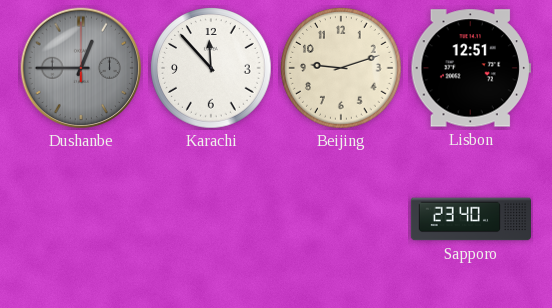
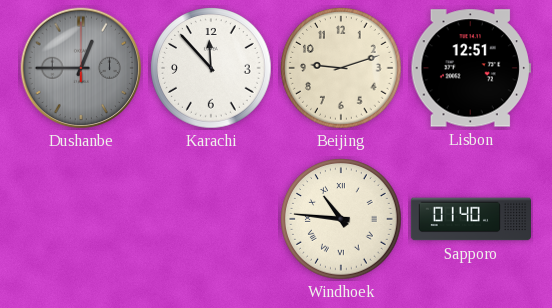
Windhoek: none -> 10:46
Sapporo: 23:40 -> 01:40
